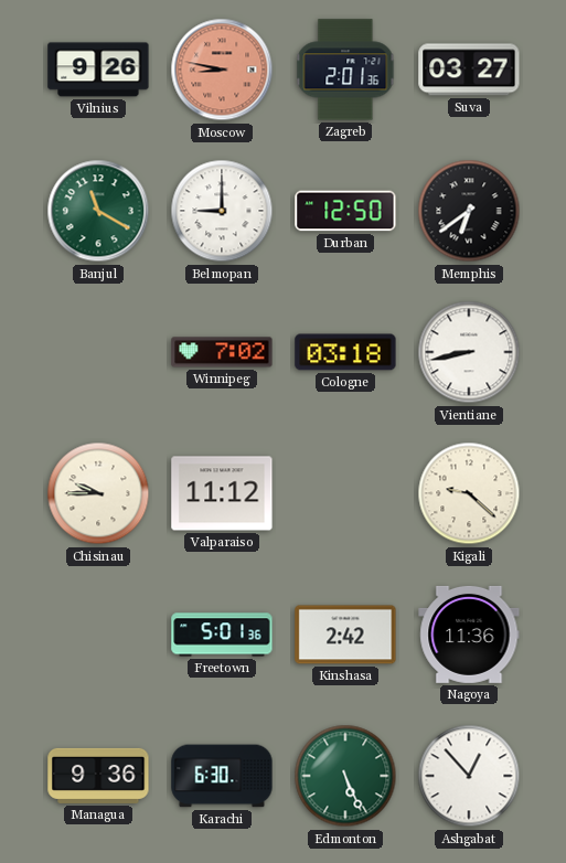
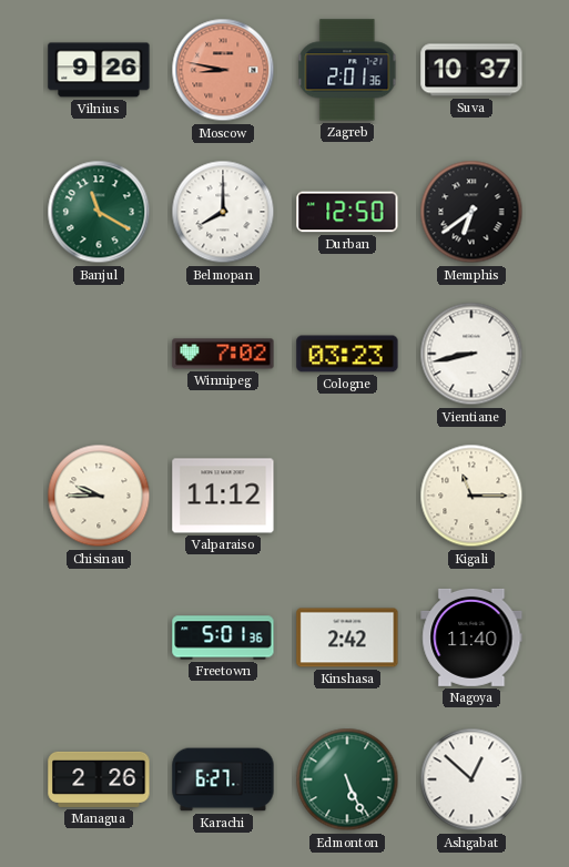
Suva: 03:27 -> 10:37
Belmopan: 9:00 -> 8:00
Cologne: 03:18 -> 03:23
Kigali: 9:22 -> 11:15
Nagoya: 11:36 -> 11:40
Managua: 9:36 -> 2:26
Karachi: 6:30 -> 6:27
Ashgabat: 12:53 -> 12:52
